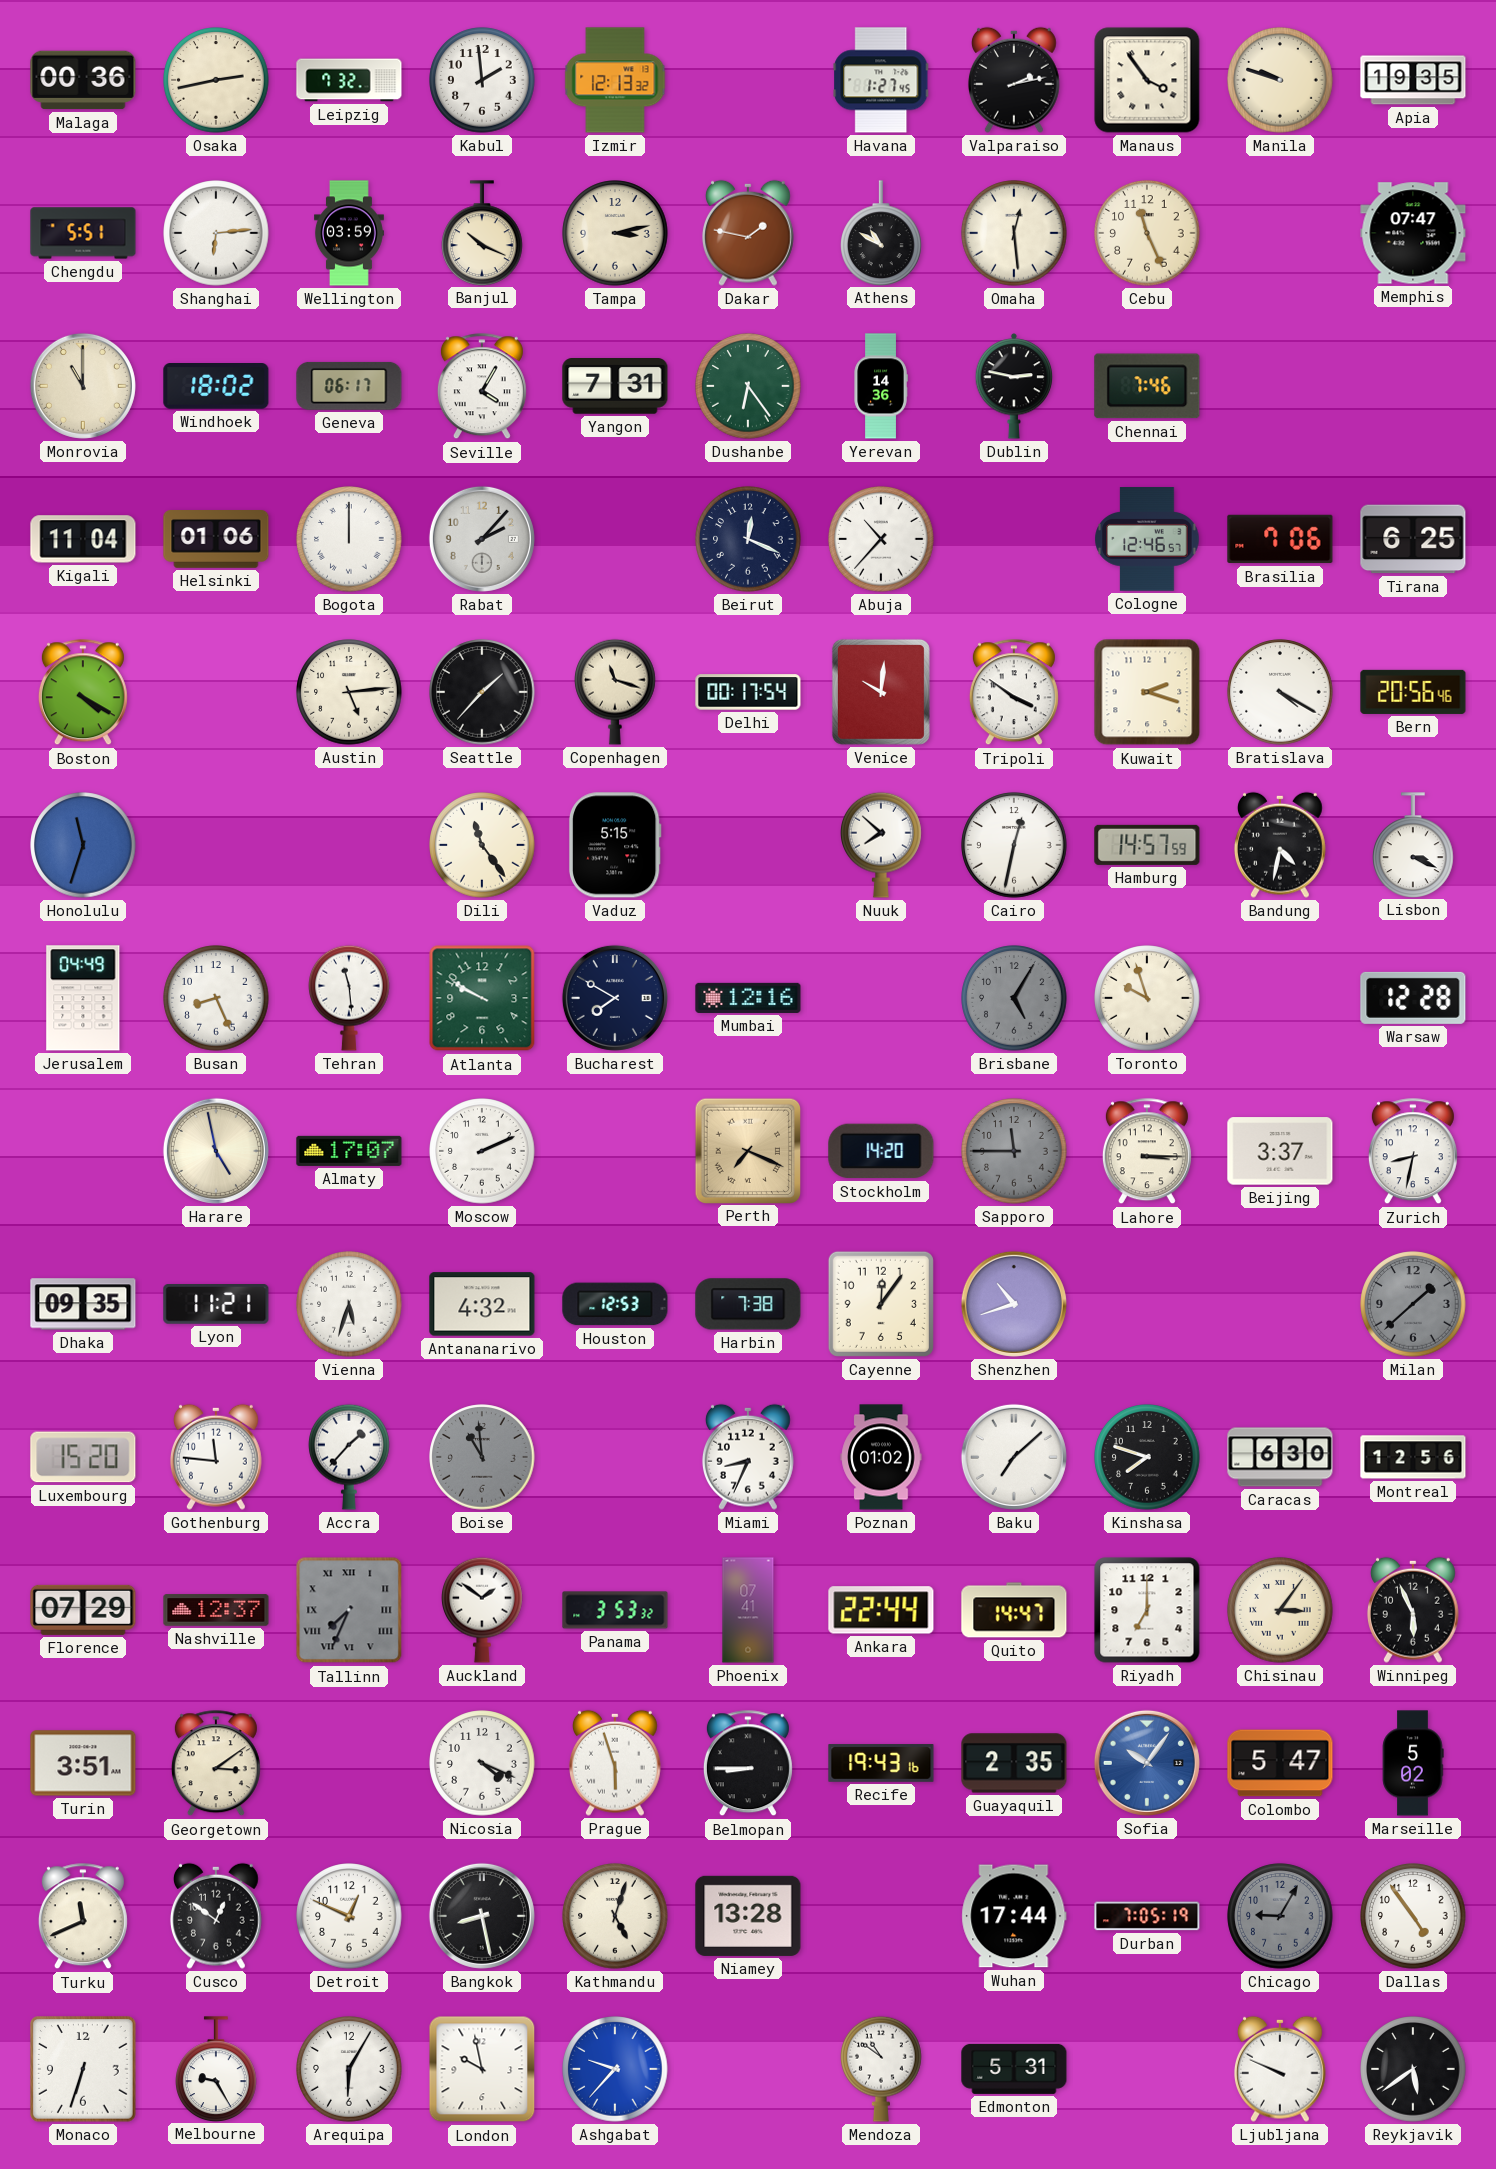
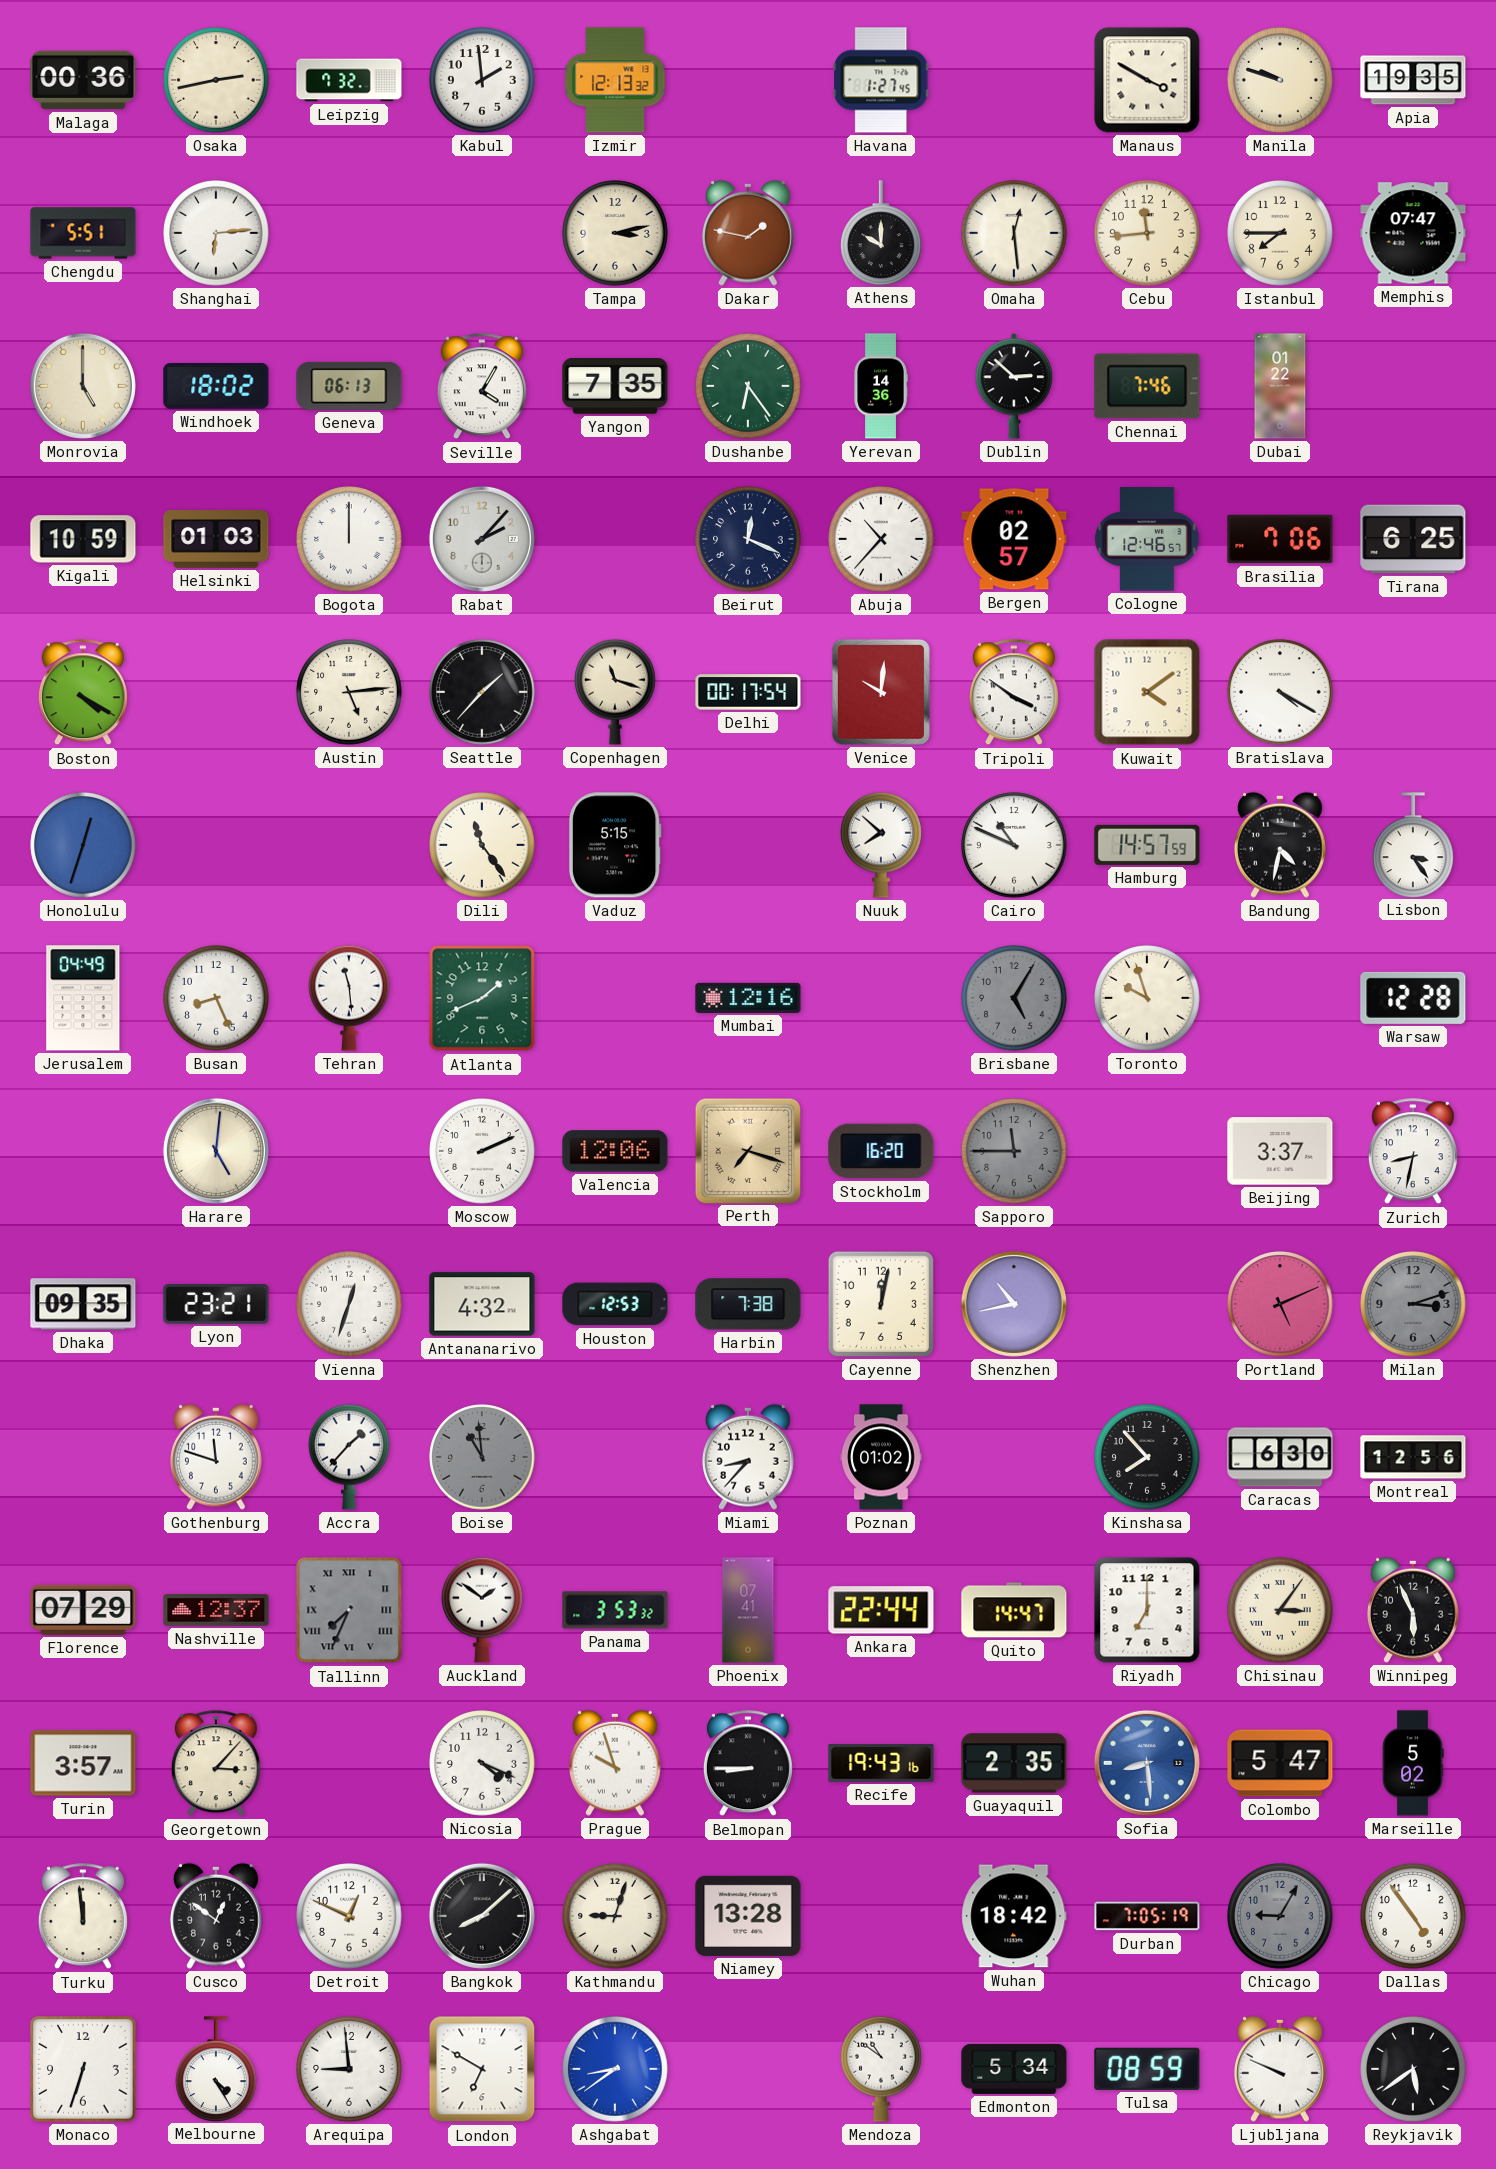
Valparaiso: 2:13 -> none
Manaus: 3:54 -> 3:50
Wellington: 03:59 -> none
Banjul: 10:19 -> none
Athens: 10:50 -> 10:00
Cebu: 11:26 -> 11:44
Istanbul: none -> 7:45
Monrovia: 11:00 -> 5:00
Geneva: 06:17 -> 06:13
Yangon: 7:31 -> 7:35
Dublin: 2:47 -> 2:52
Dubai: none -> 01:22
Kigali: 11:04 -> 10:59
Helsinki: 01:06 -> 01:03
Bergen: none -> 02:57
Kuwait: 2:18 -> 4:09
Bern: 20:56 -> none
Honolulu: 11:33 -> 12:33
Cairo: 12:32 -> 10:49
Lisbon: 3:19 -> 3:24
Atlanta: 9:50 -> 1:41
Bucharest: 7:50 -> none
Harare: 4:58 -> 5:01
Almaty: 17:07 -> none
Valencia: none -> 12:06
Perth: 7:19 -> 7:18
Stockholm: 14:20 -> 16:20
Lahore: 3:15 -> none
Lyon: 11:21 -> 23:21
Vienna: 5:33 -> 12:33
Cayenne: 12:06 -> 12:02
Shenzhen: 10:42 -> 10:43
Portland: none -> 5:11
Milan: 1:38 -> 3:12
Luxembourg: 15:20 -> none
Gothenburg: 11:46 -> 11:48
Miami: 8:34 -> 8:37
Baku: 7:08 -> none
Kinshasa: 7:48 -> 7:53
Turin: 3:51 -> 3:57
Georgetown: 3:09 -> 3:07
Prague: 5:57 -> 9:57
Sofia: 10:06 -> 8:29
Turku: 11:41 -> 11:59
Bangkok: 8:28 -> 8:08
Kathmandu: 5:03 -> 9:03
Wuhan: 17:44 -> 18:42
Melbourne: 9:25 -> 4:25
Arequipa: 6:05 -> 8:59
London: 9:58 -> 6:50
Ashgabat: 9:37 -> 8:39
Edmonton: 5:31 -> 5:34
Tulsa: none -> 08:59
